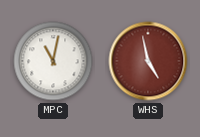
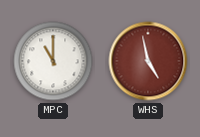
MPC: 11:02 -> 11:00
